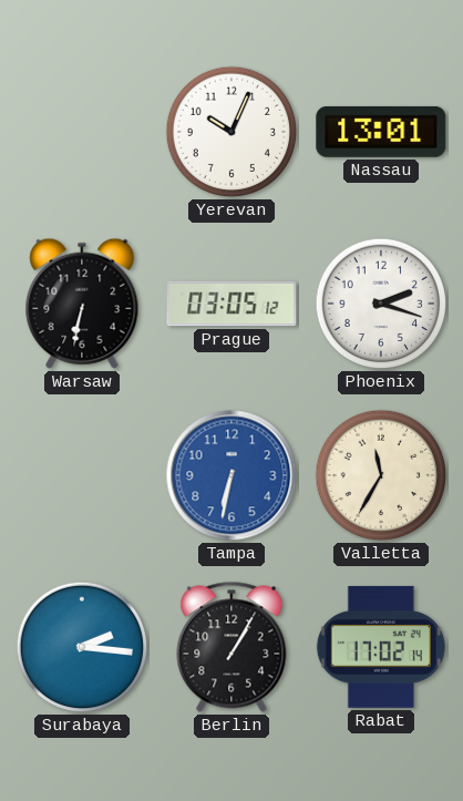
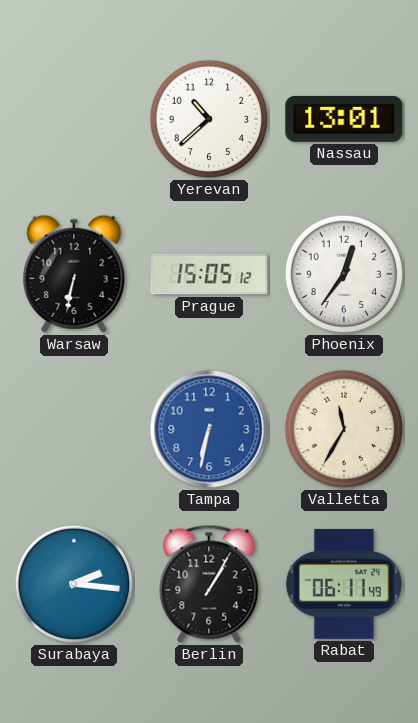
Yerevan: 10:04 -> 10:38
Prague: 03:05 -> 15:05
Phoenix: 2:18 -> 12:36
Rabat: 17:02 -> 06:11
